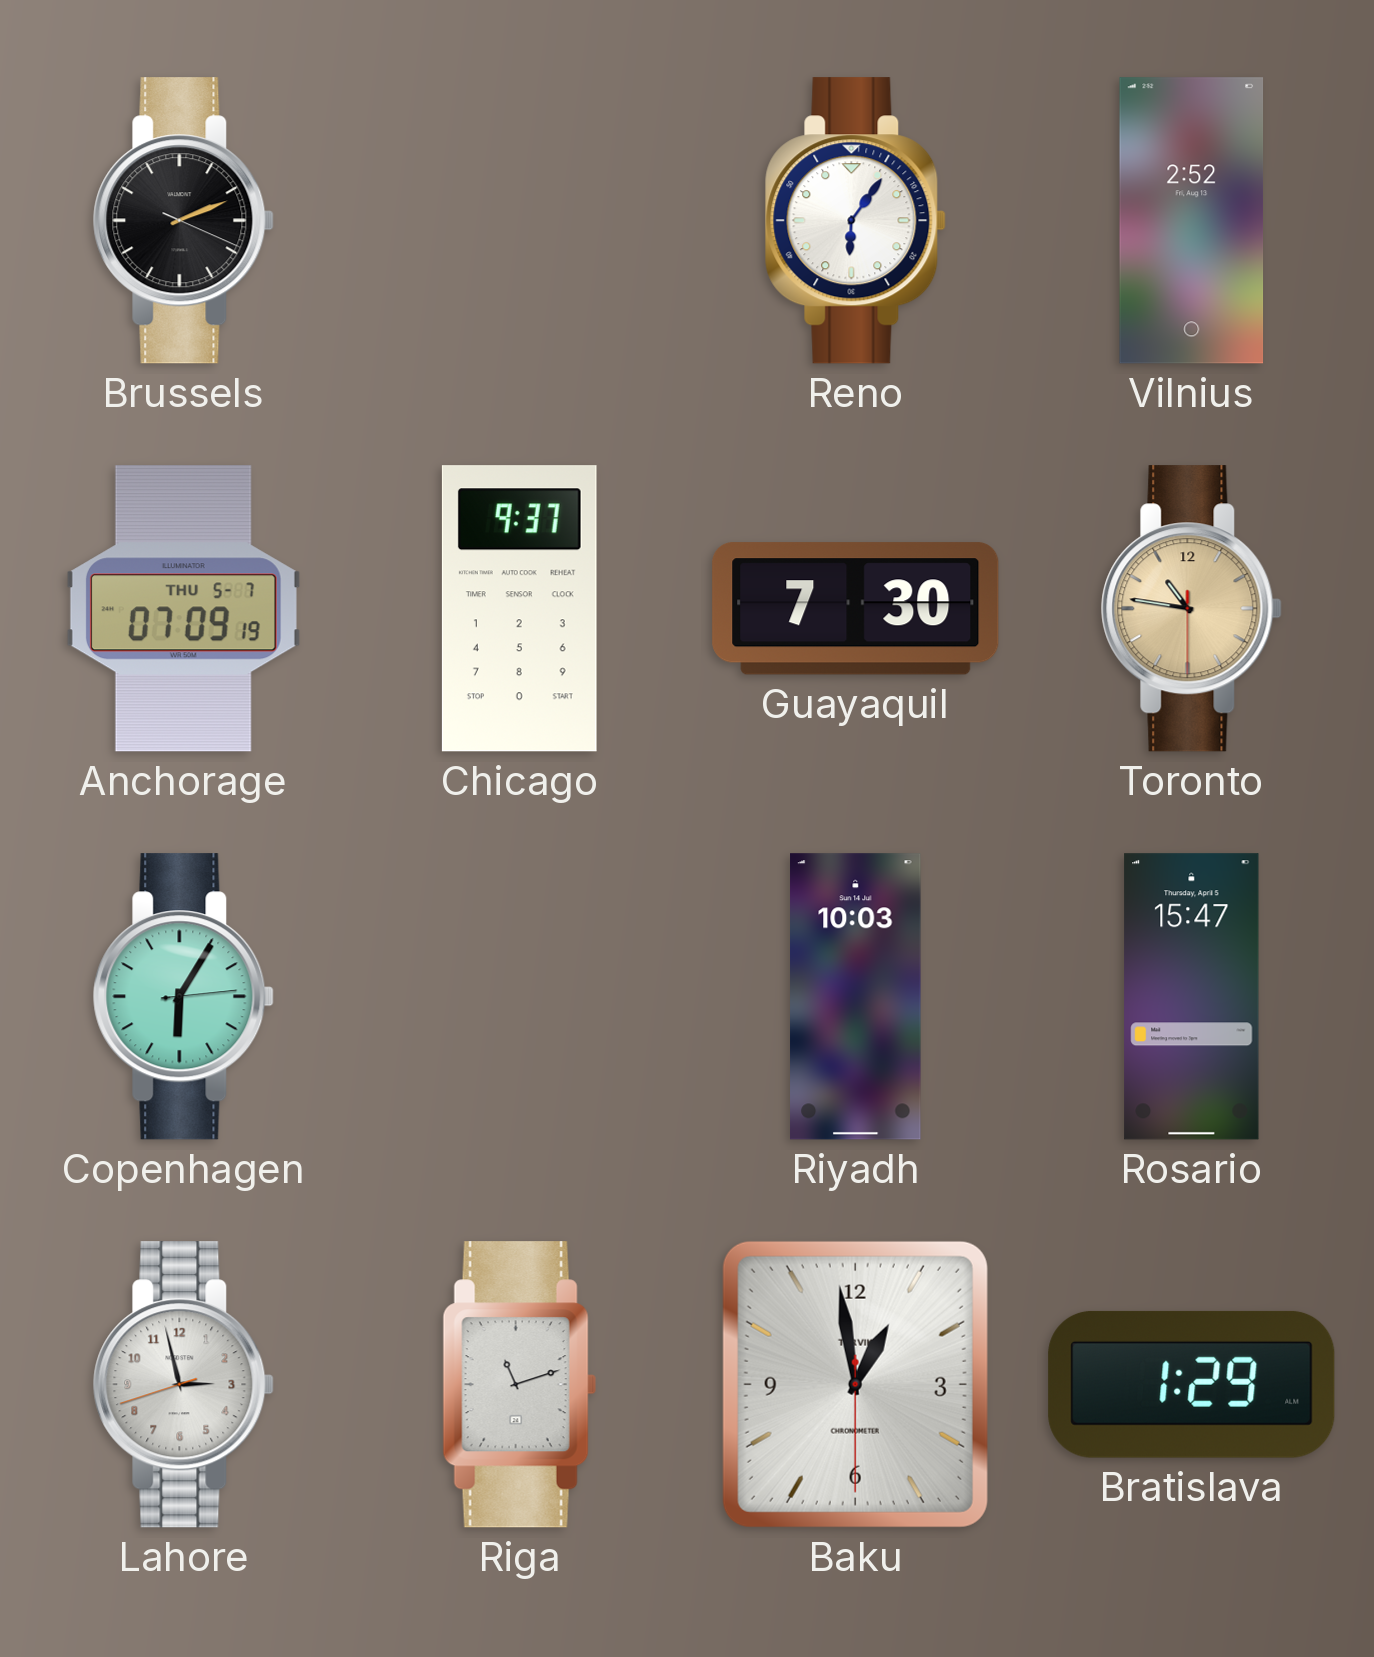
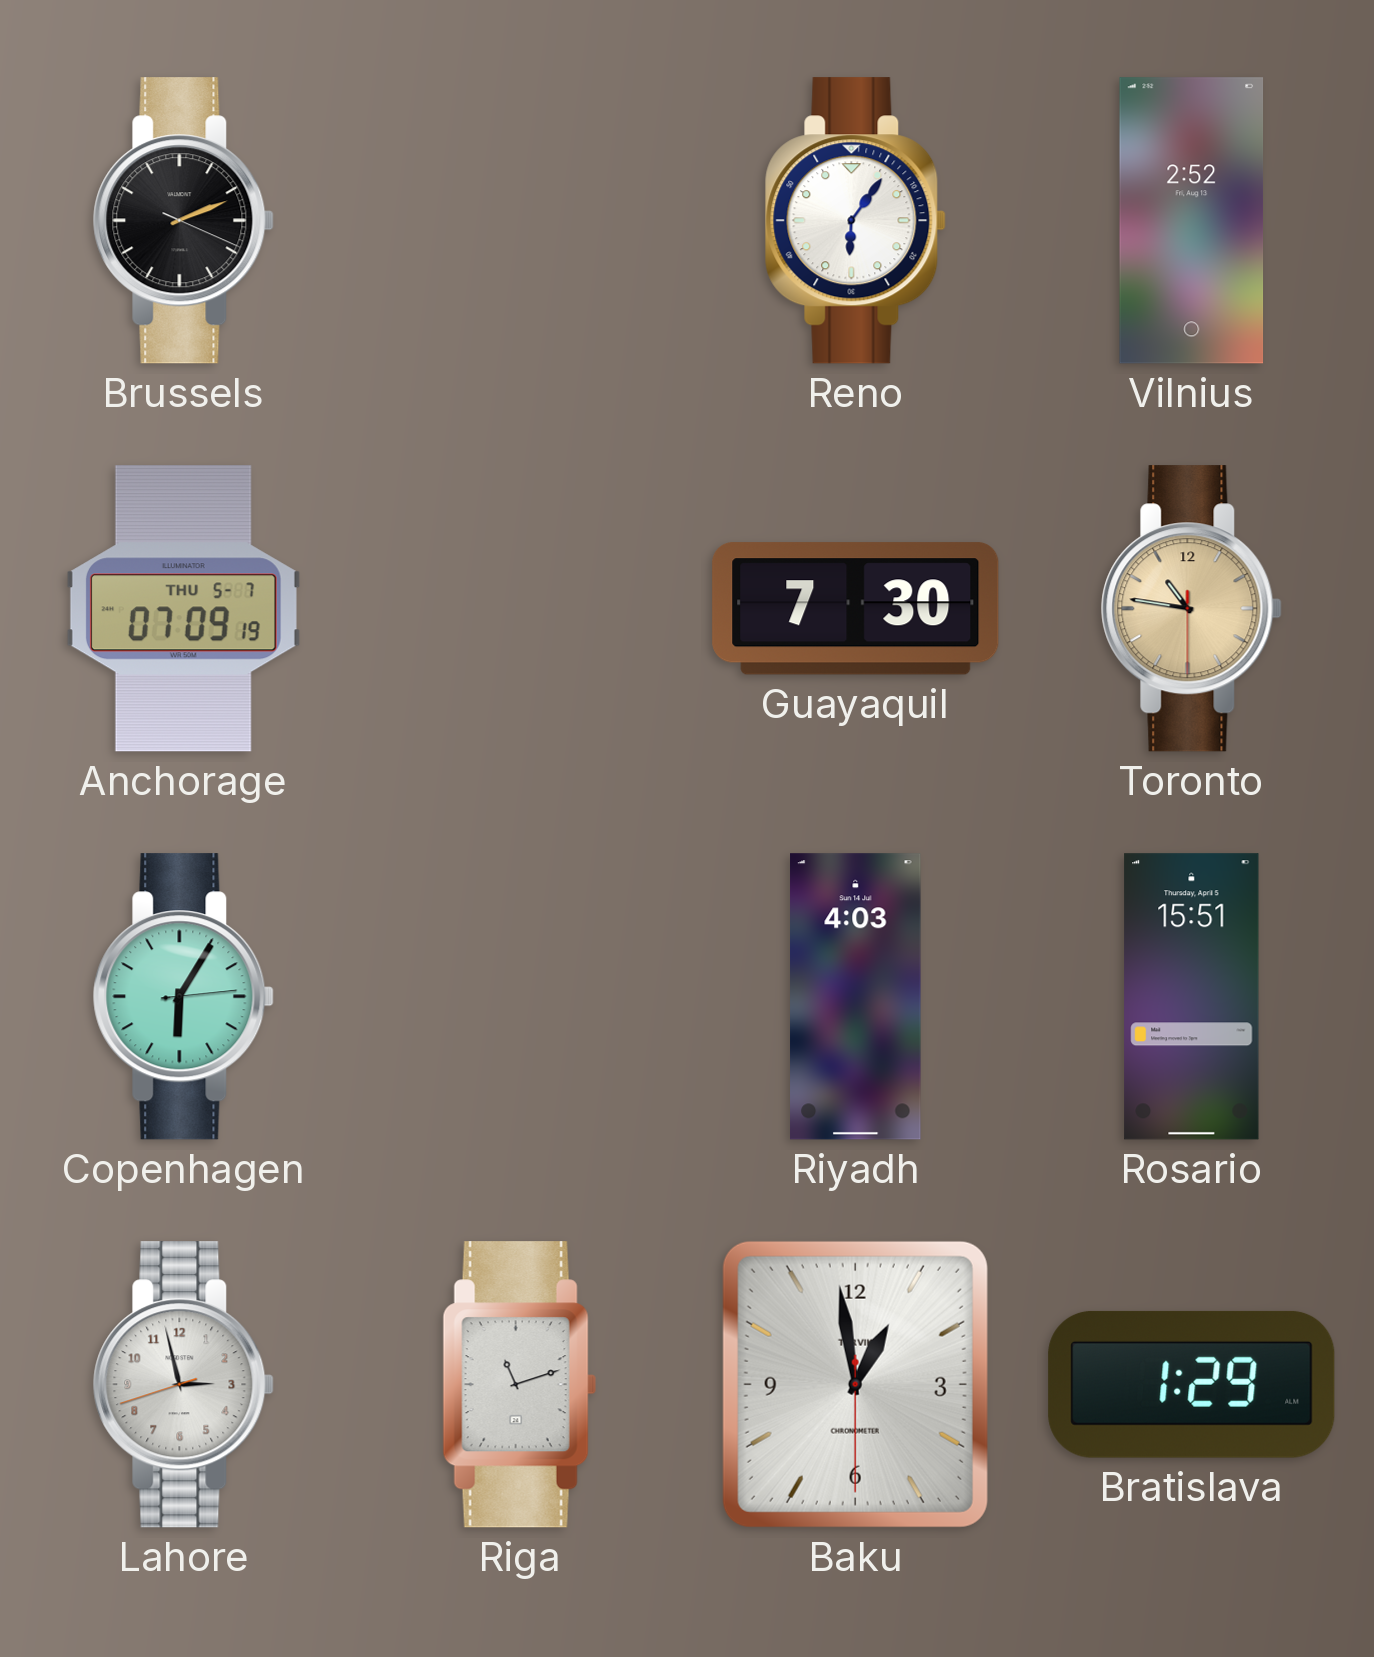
Chicago: 9:37 -> none
Riyadh: 10:03 -> 4:03
Rosario: 15:47 -> 15:51
